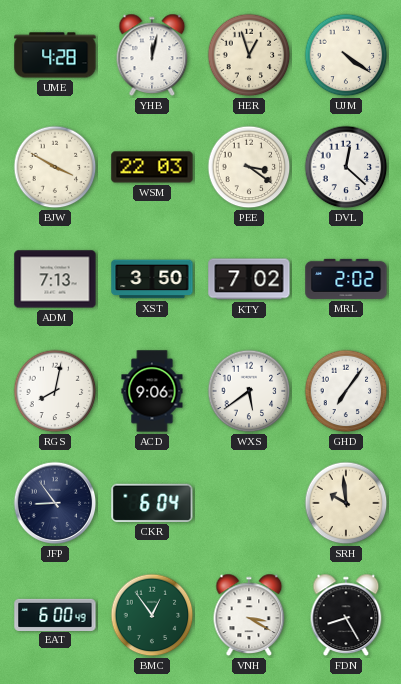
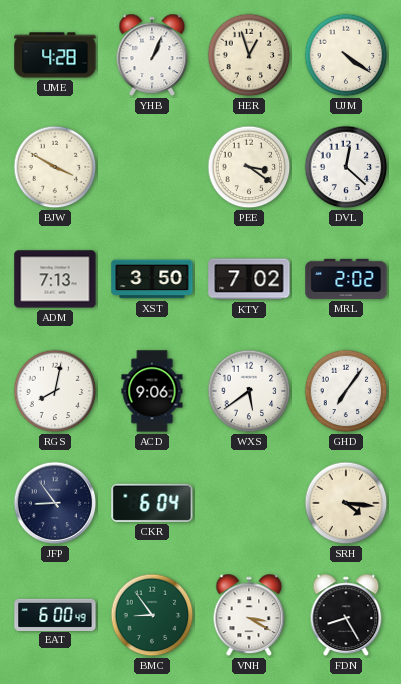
YHB: 12:02 -> 1:04
WSM: 22:03 -> none
SRH: 9:59 -> 4:16
BMC: 12:54 -> 8:54
